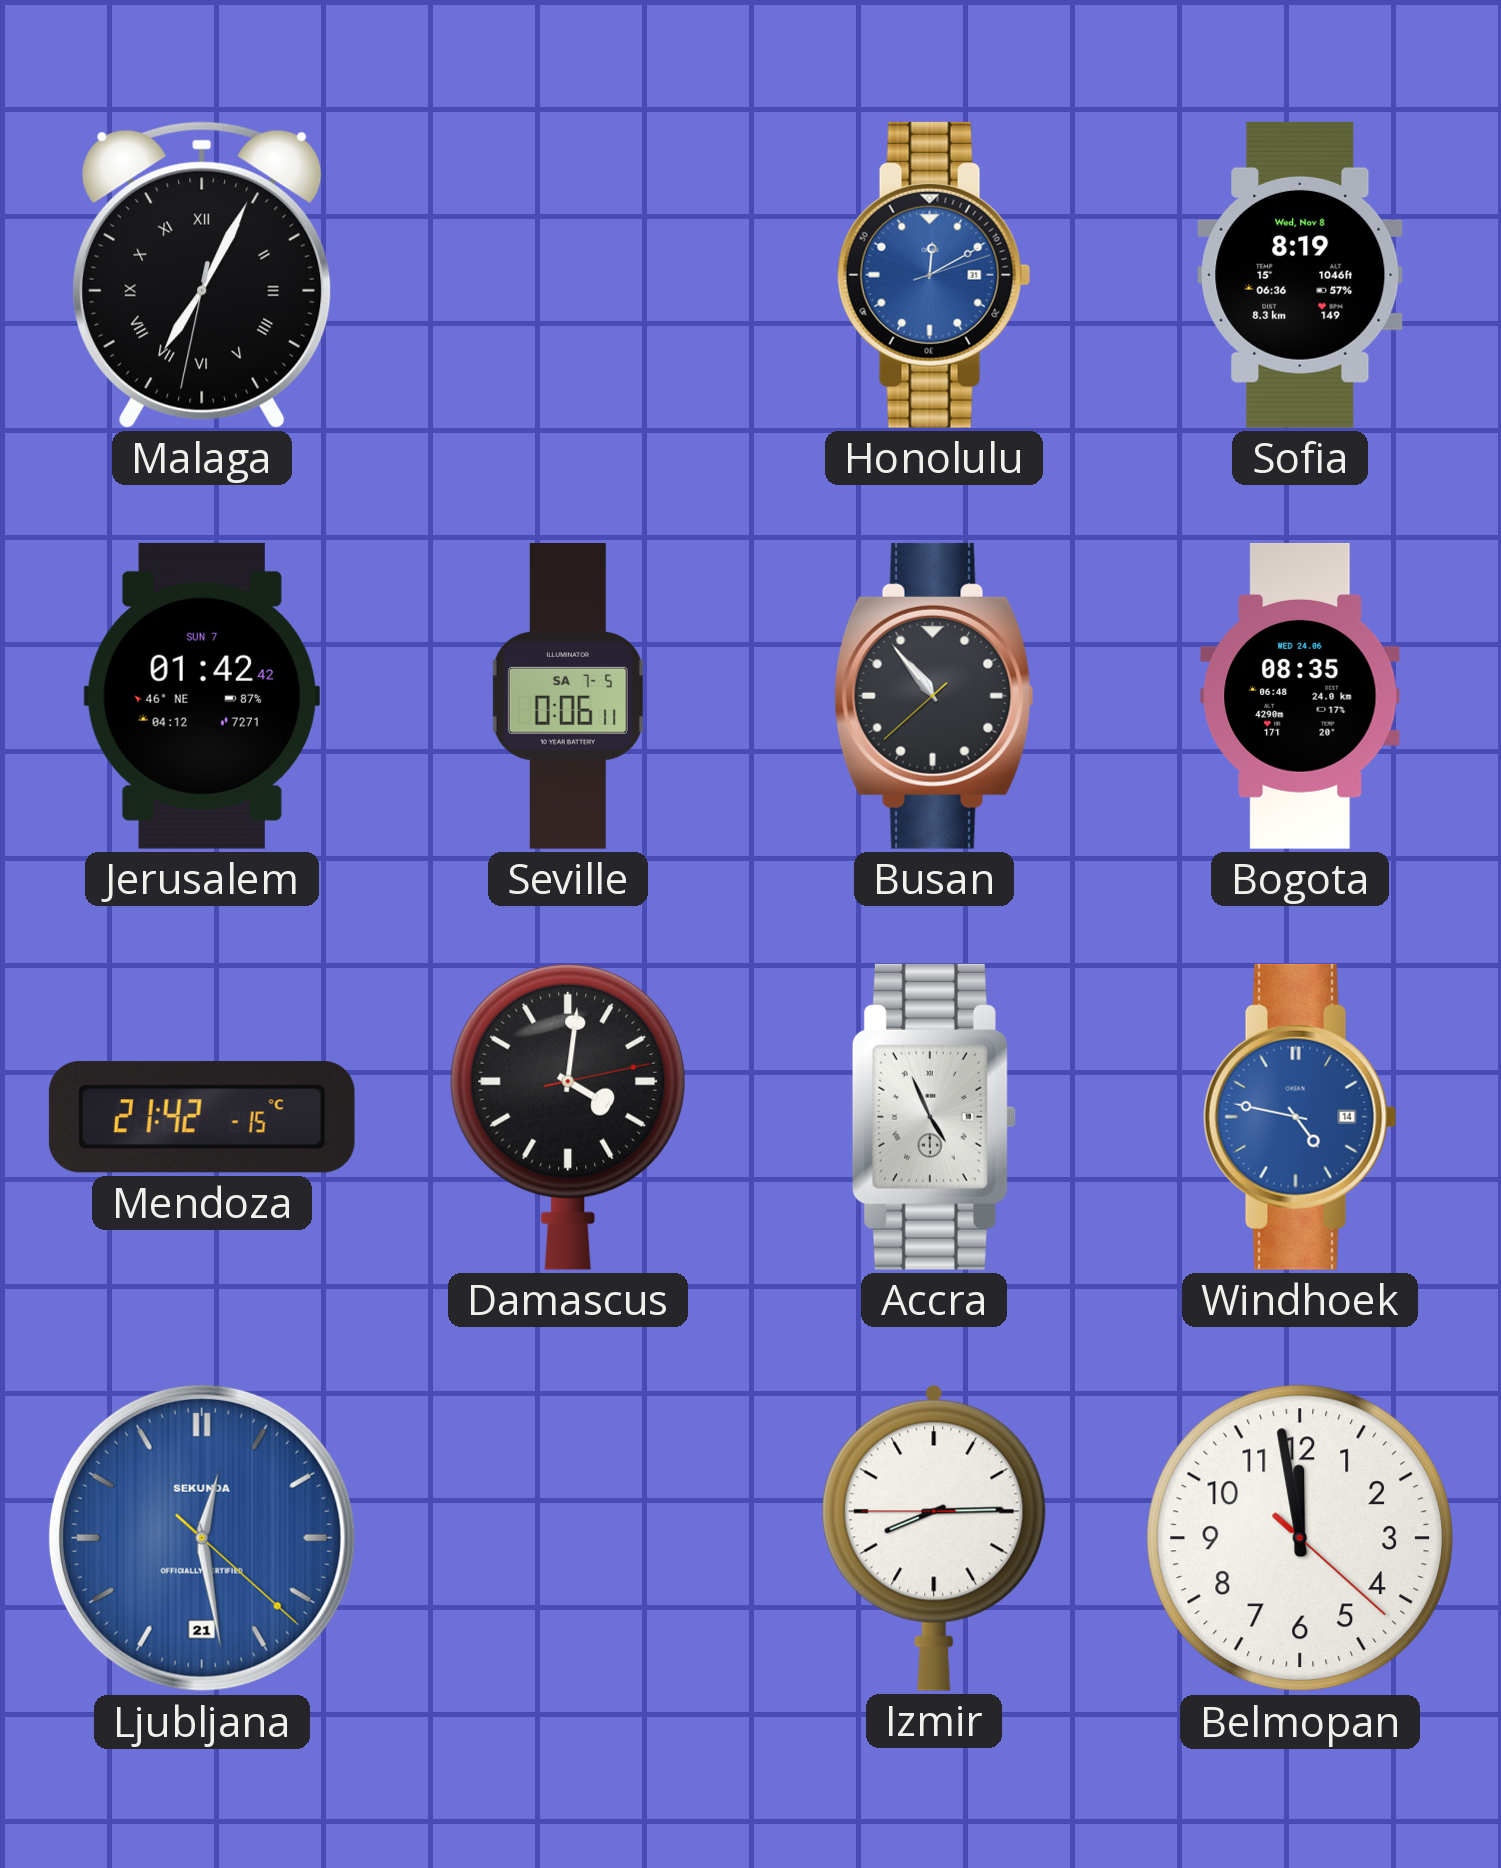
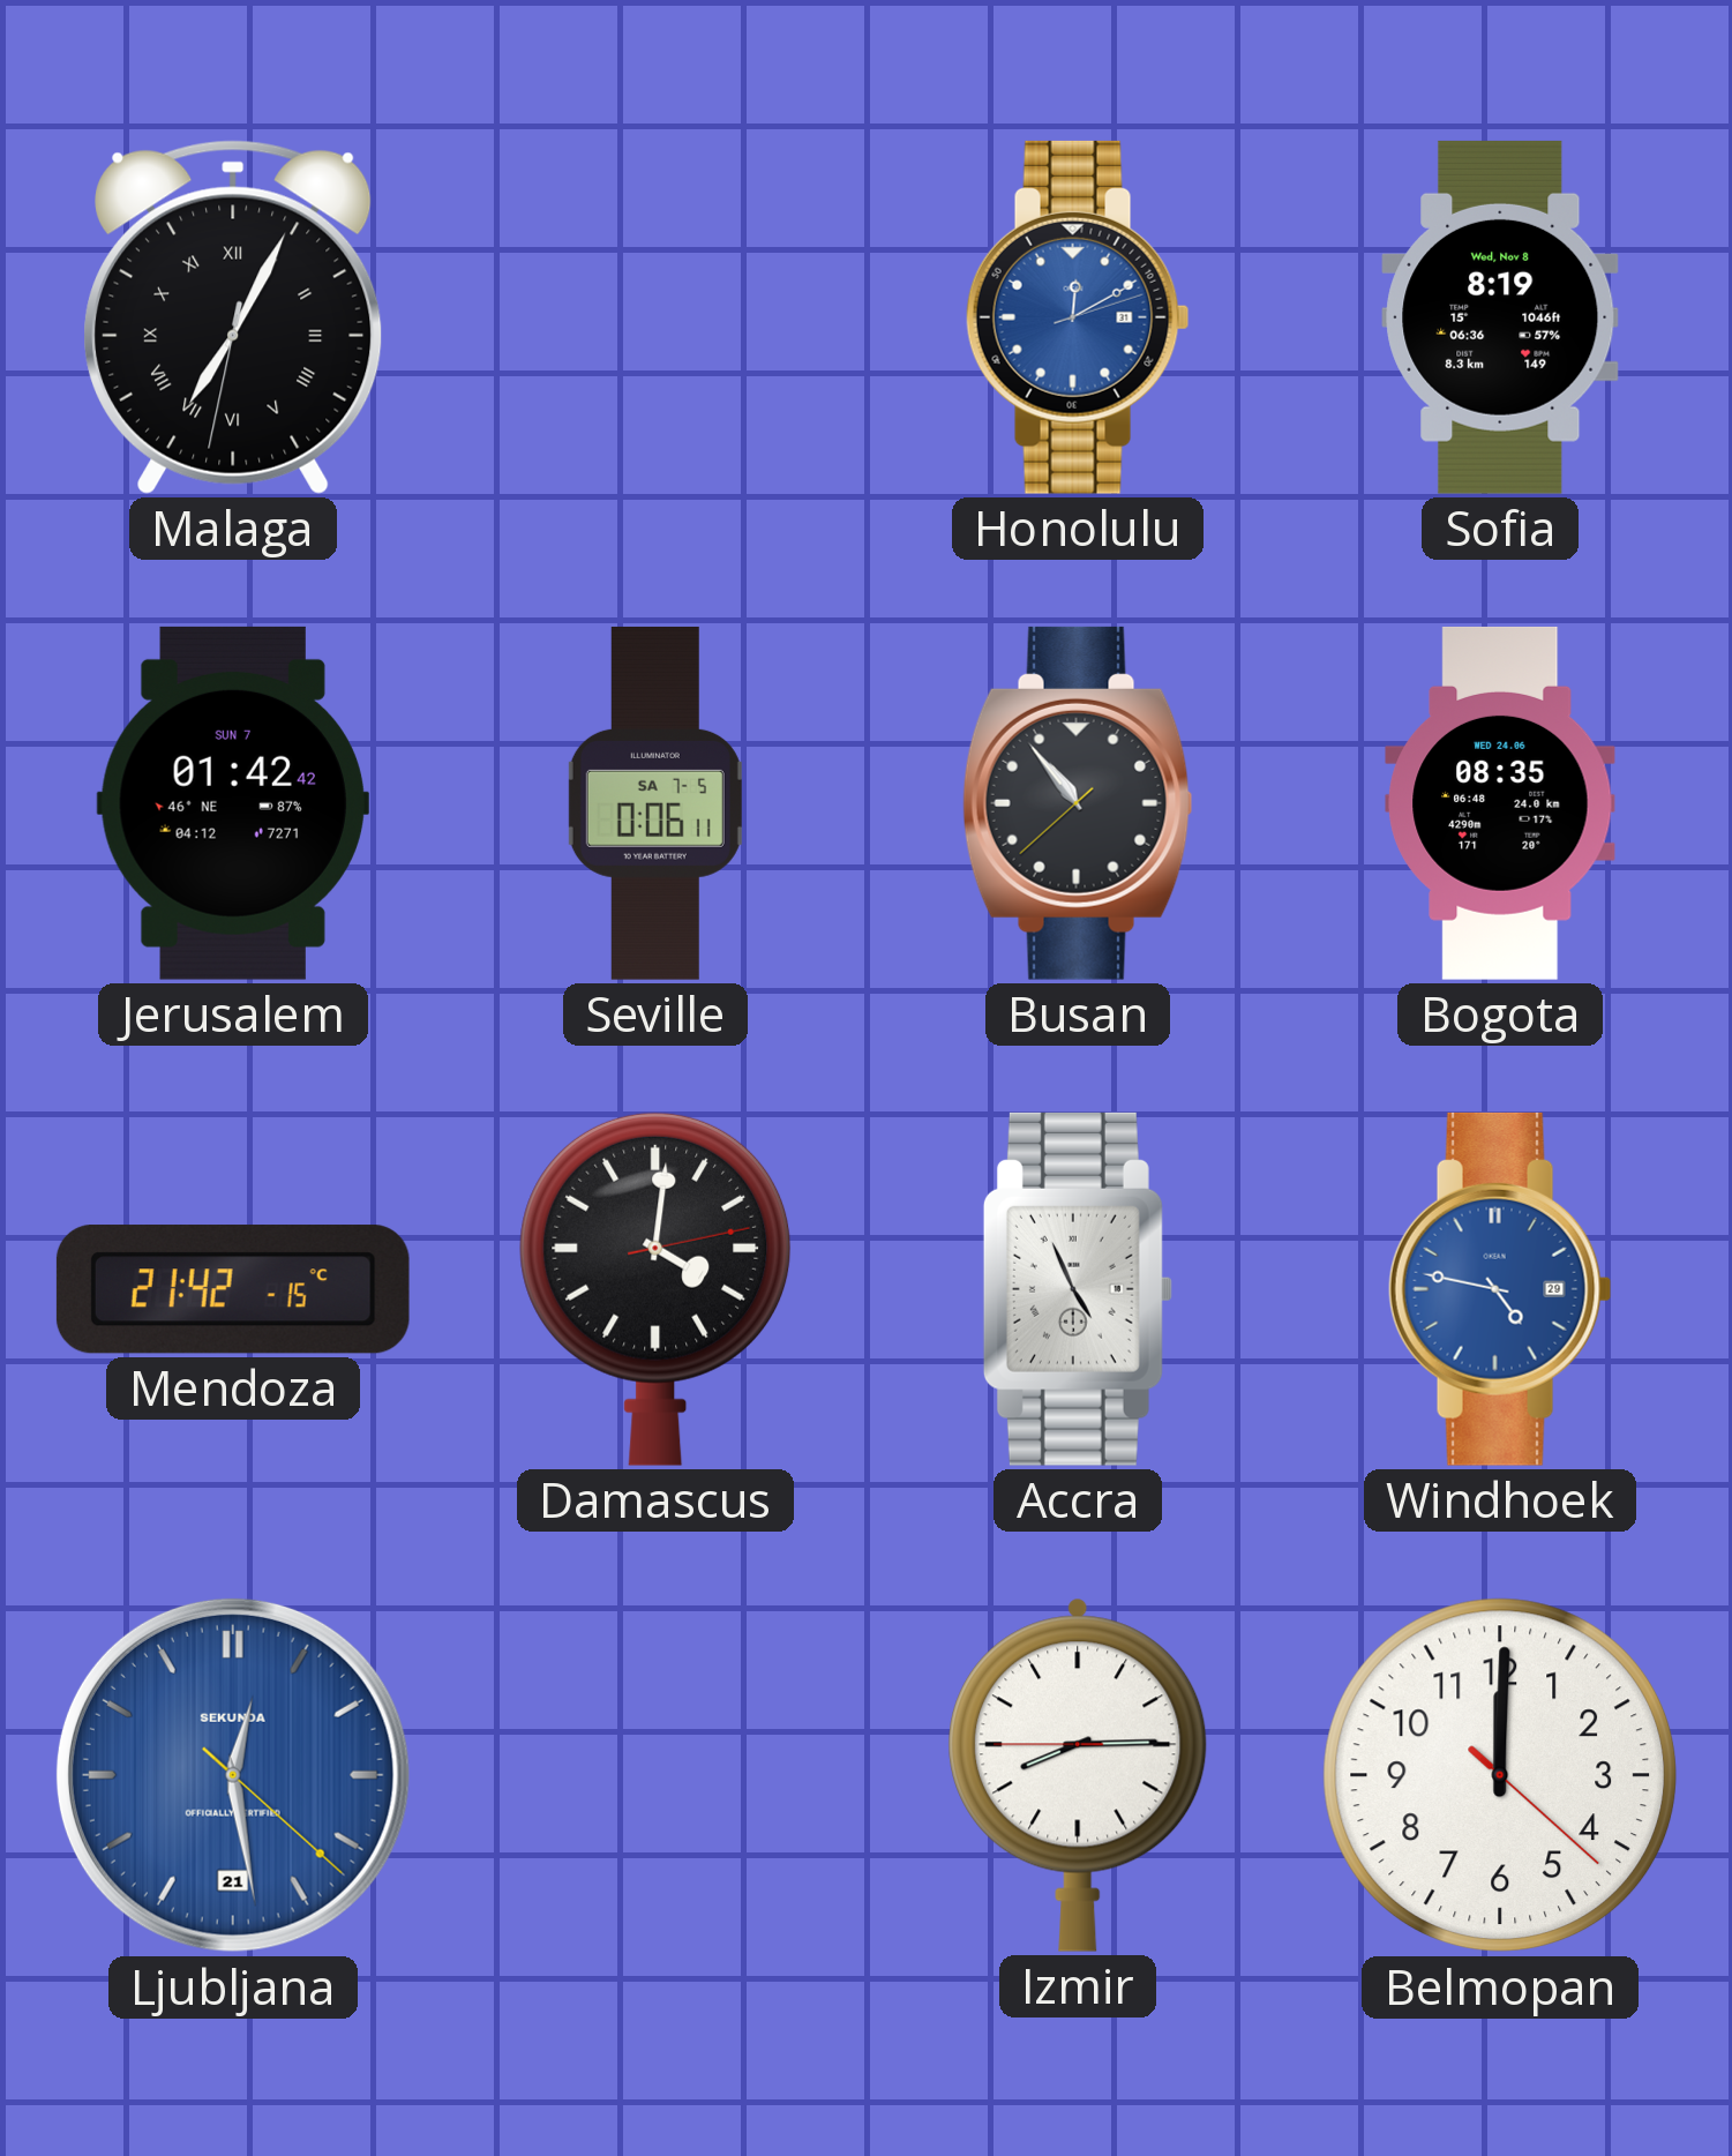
Windhoek date: 14 -> 29
Belmopan: 11:58 -> 12:00
